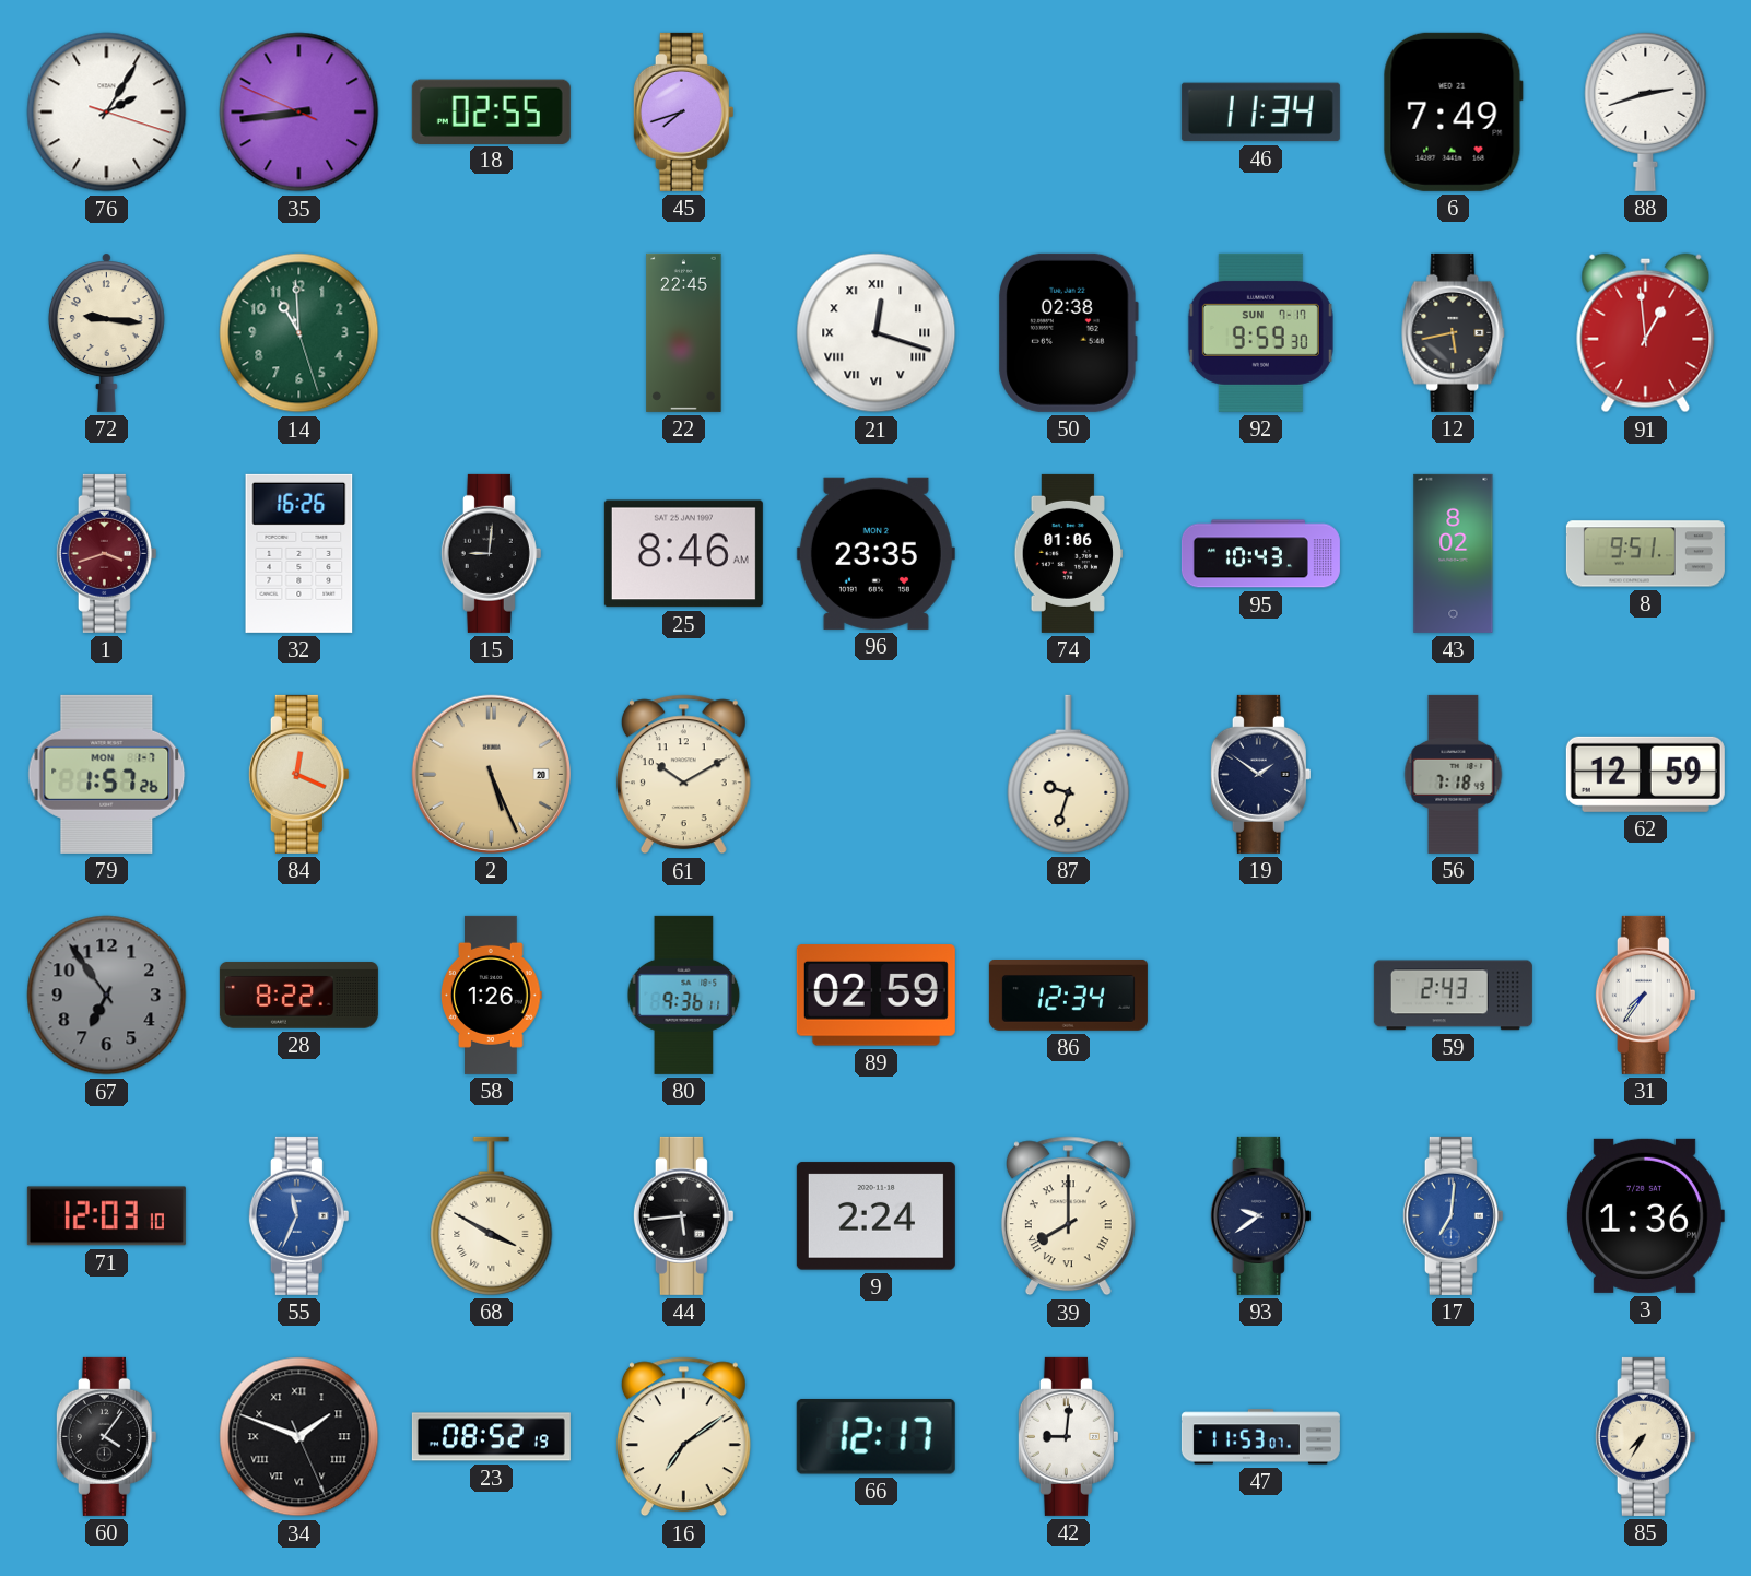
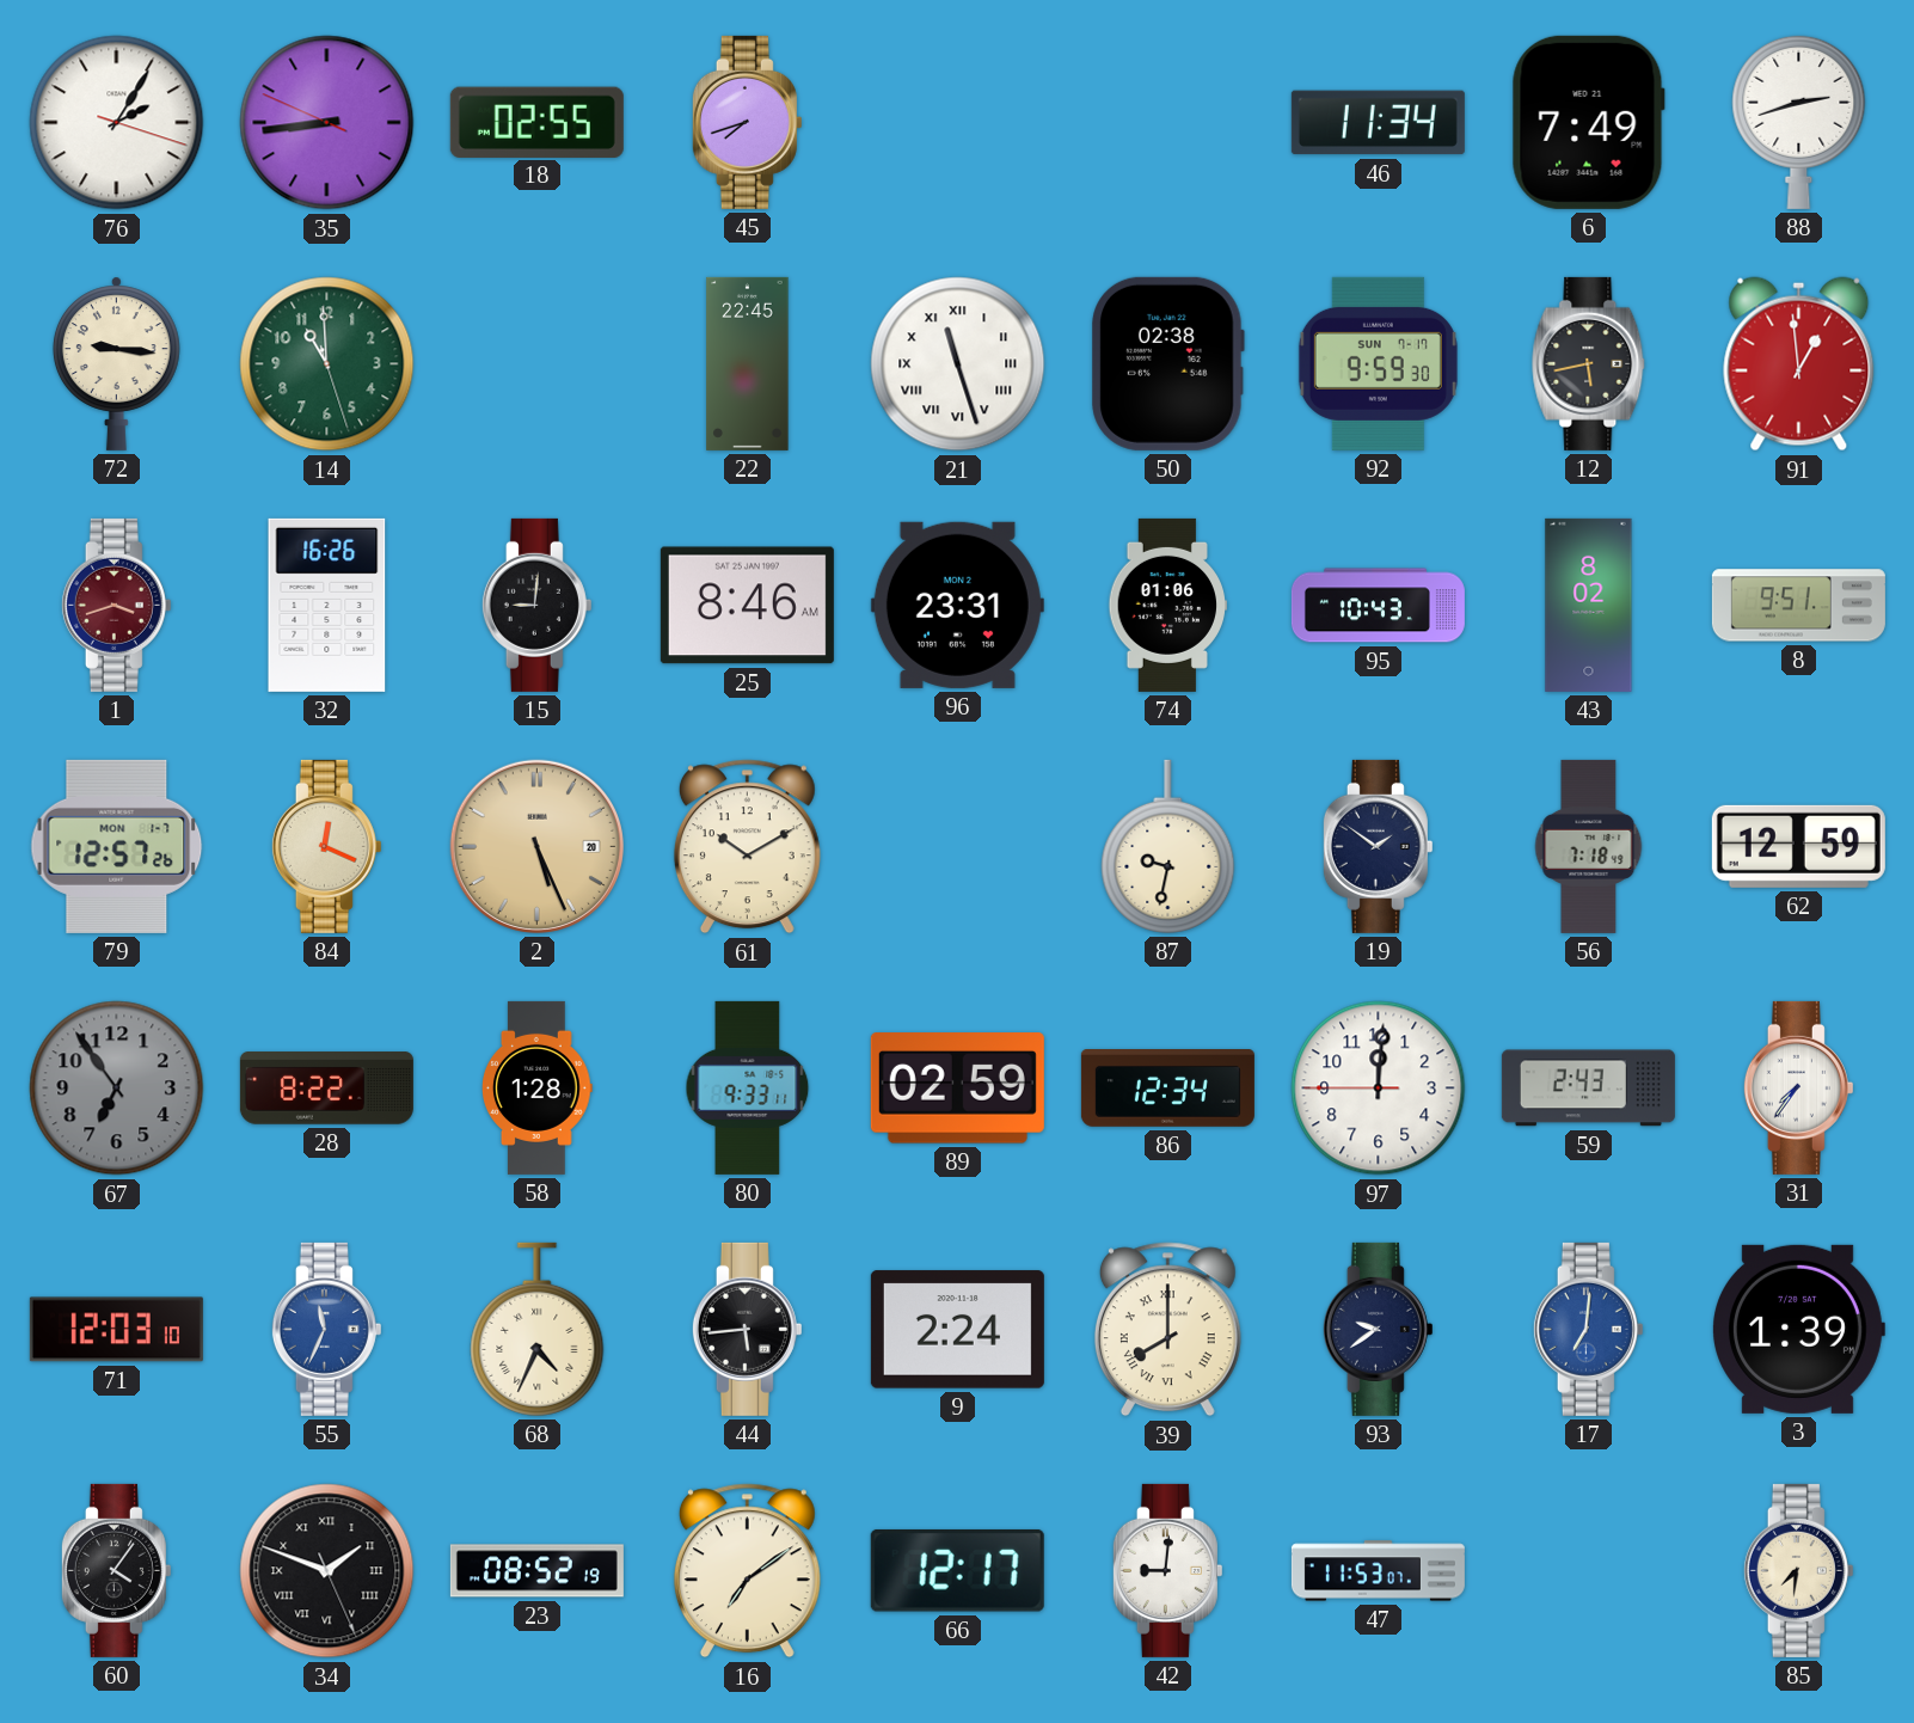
21: 12:18 -> 11:27
96: 23:35 -> 23:31
79: 1:57 -> 12:57
87: 9:33 -> 9:32
58: 1:26 -> 1:28
80: 9:36 -> 9:33
97: none -> 12:00
68: 3:50 -> 4:34
3: 1:36 -> 1:39
85: 7:35 -> 7:31
